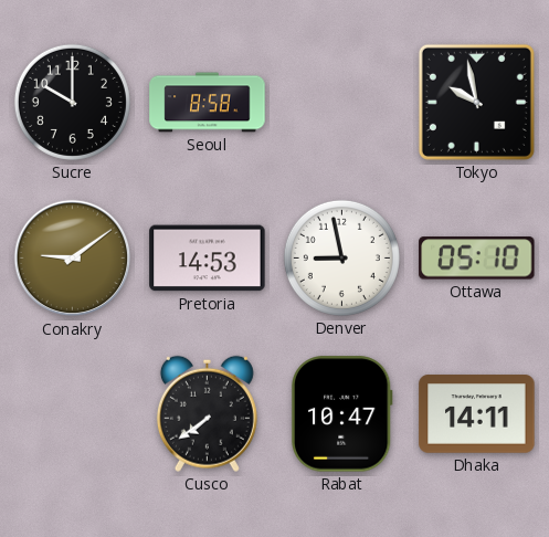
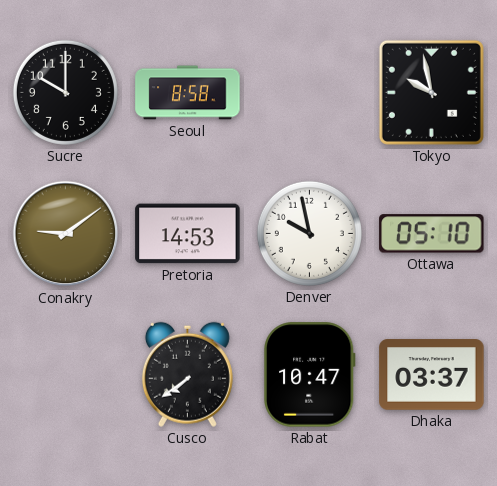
Denver: 8:58 -> 9:58
Dhaka: 14:11 -> 03:37
